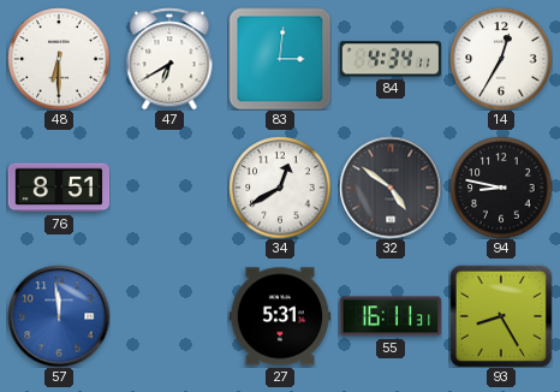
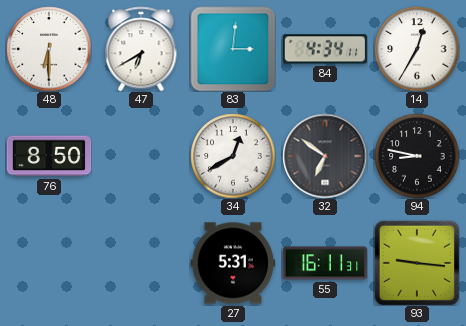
76: 8:51 -> 8:50
32: 4:51 -> 6:51
57: 11:59 -> none
93: 8:25 -> 9:16
